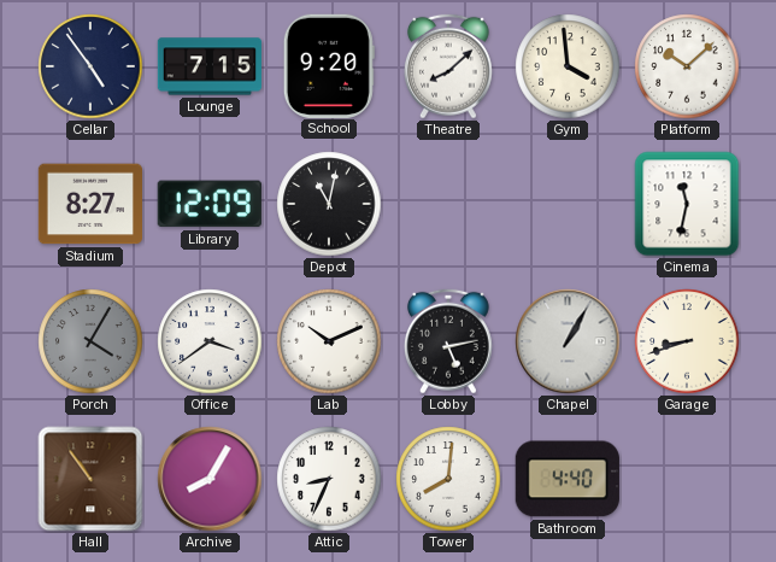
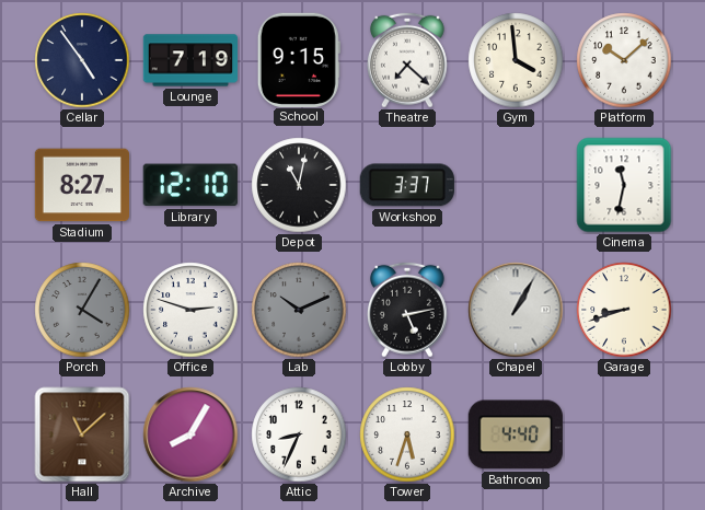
Lounge: 7:15 -> 7:19
School: 9:20 -> 9:15
Theatre: 8:08 -> 7:22
Library: 12:09 -> 12:10
Workshop: none -> 3:37
Office: 3:39 -> 2:48
Lab dial: white -> grey
Hall: 10:54 -> 11:08
Tower: 8:01 -> 5:33
